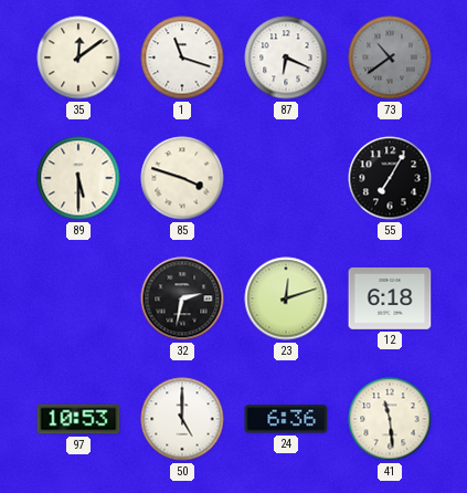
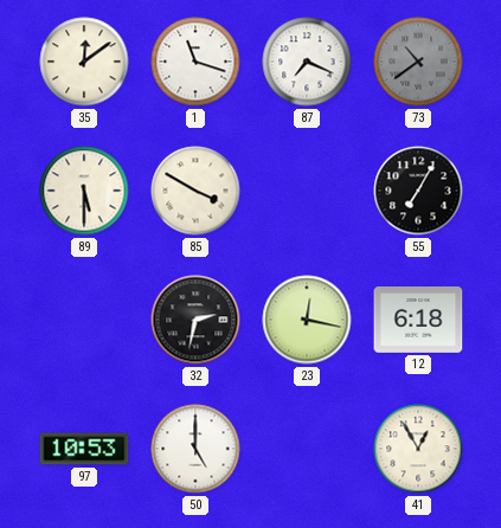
87: 6:19 -> 7:19
85: 3:48 -> 3:50
23: 12:12 -> 12:17
24: 6:36 -> none
41: 11:29 -> 12:55
